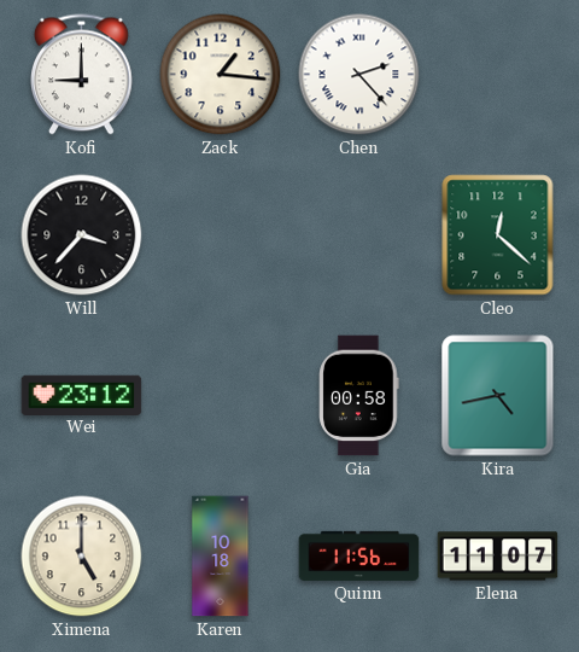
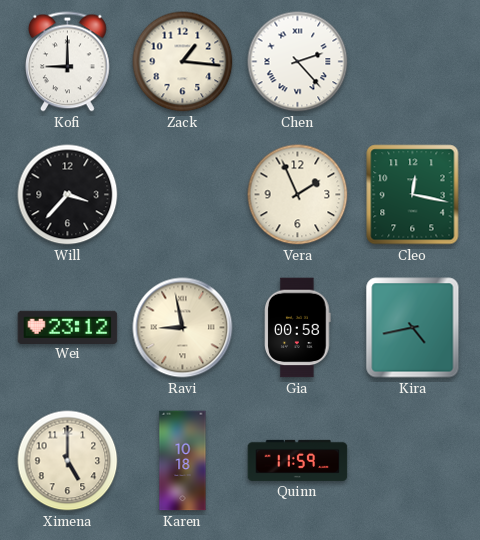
Vera: none -> 1:56
Cleo: 12:22 -> 12:17
Ravi: none -> 8:58
Quinn: 11:56 -> 11:59
Elena: 11:07 -> none
